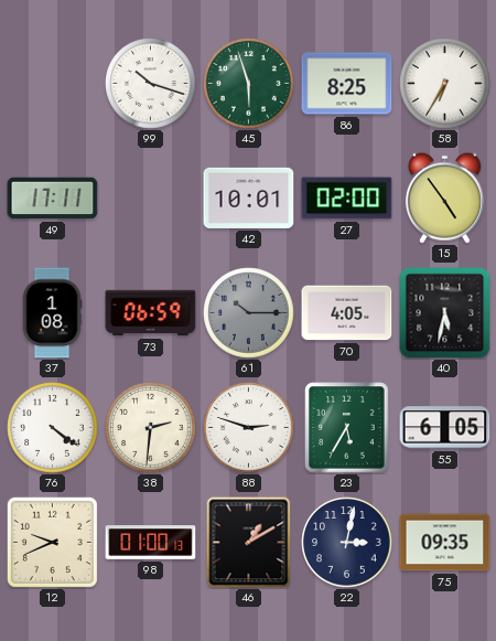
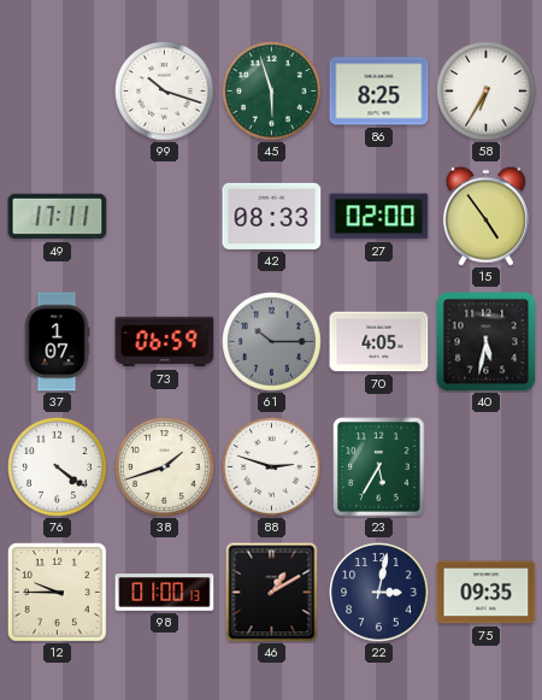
42: 10:01 -> 08:33
37: 1:08 -> 1:07
38: 2:31 -> 1:42
55: 6:05 -> none
12: 9:41 -> 9:45
